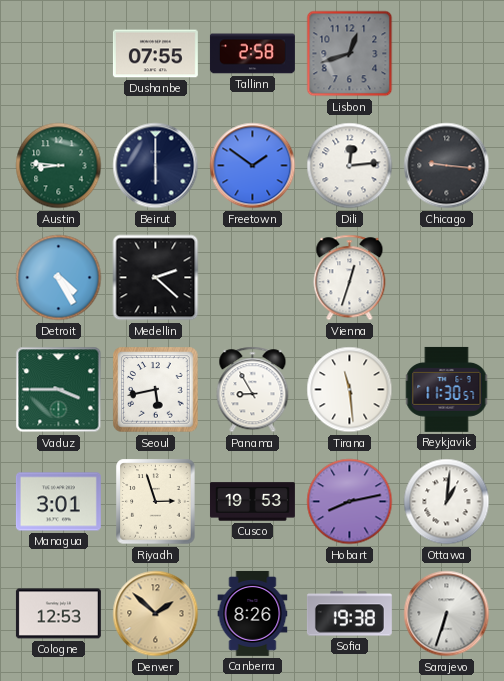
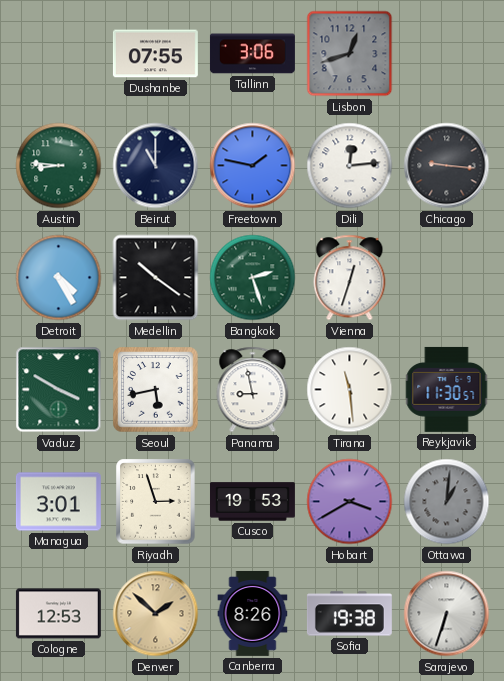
Tallinn: 2:58 -> 3:06
Beirut: 6:00 -> 11:00
Freetown: 1:51 -> 1:47
Medellin: 2:22 -> 10:21
Bangkok: none -> 2:27
Vaduz: 3:45 -> 3:50
Panama: 8:55 -> 8:58
Hobart: 8:13 -> 3:40
Ottawa dial: white -> grey
